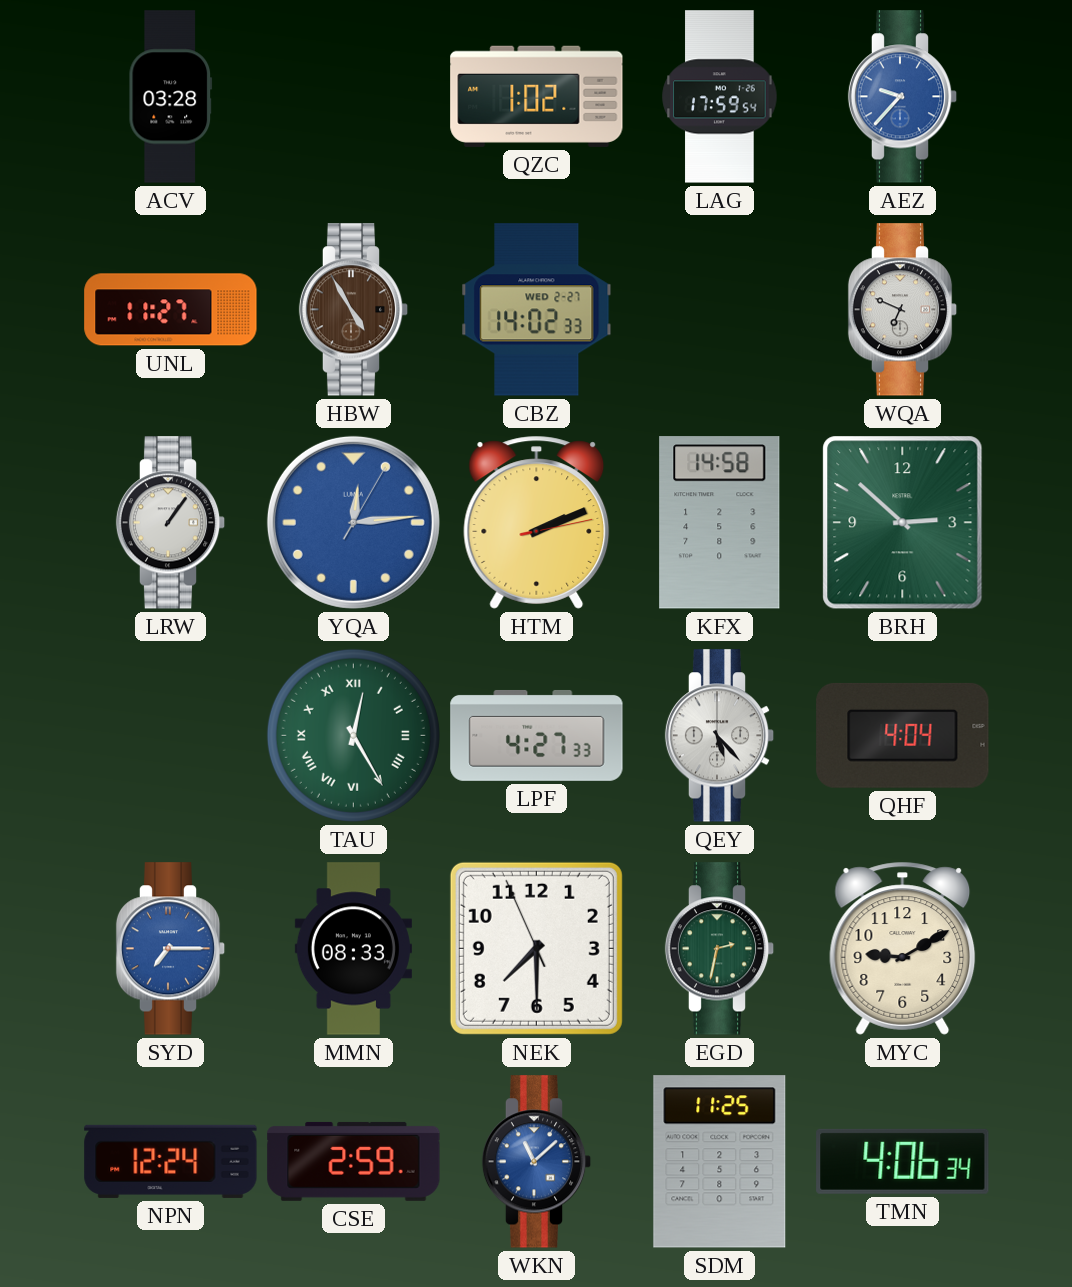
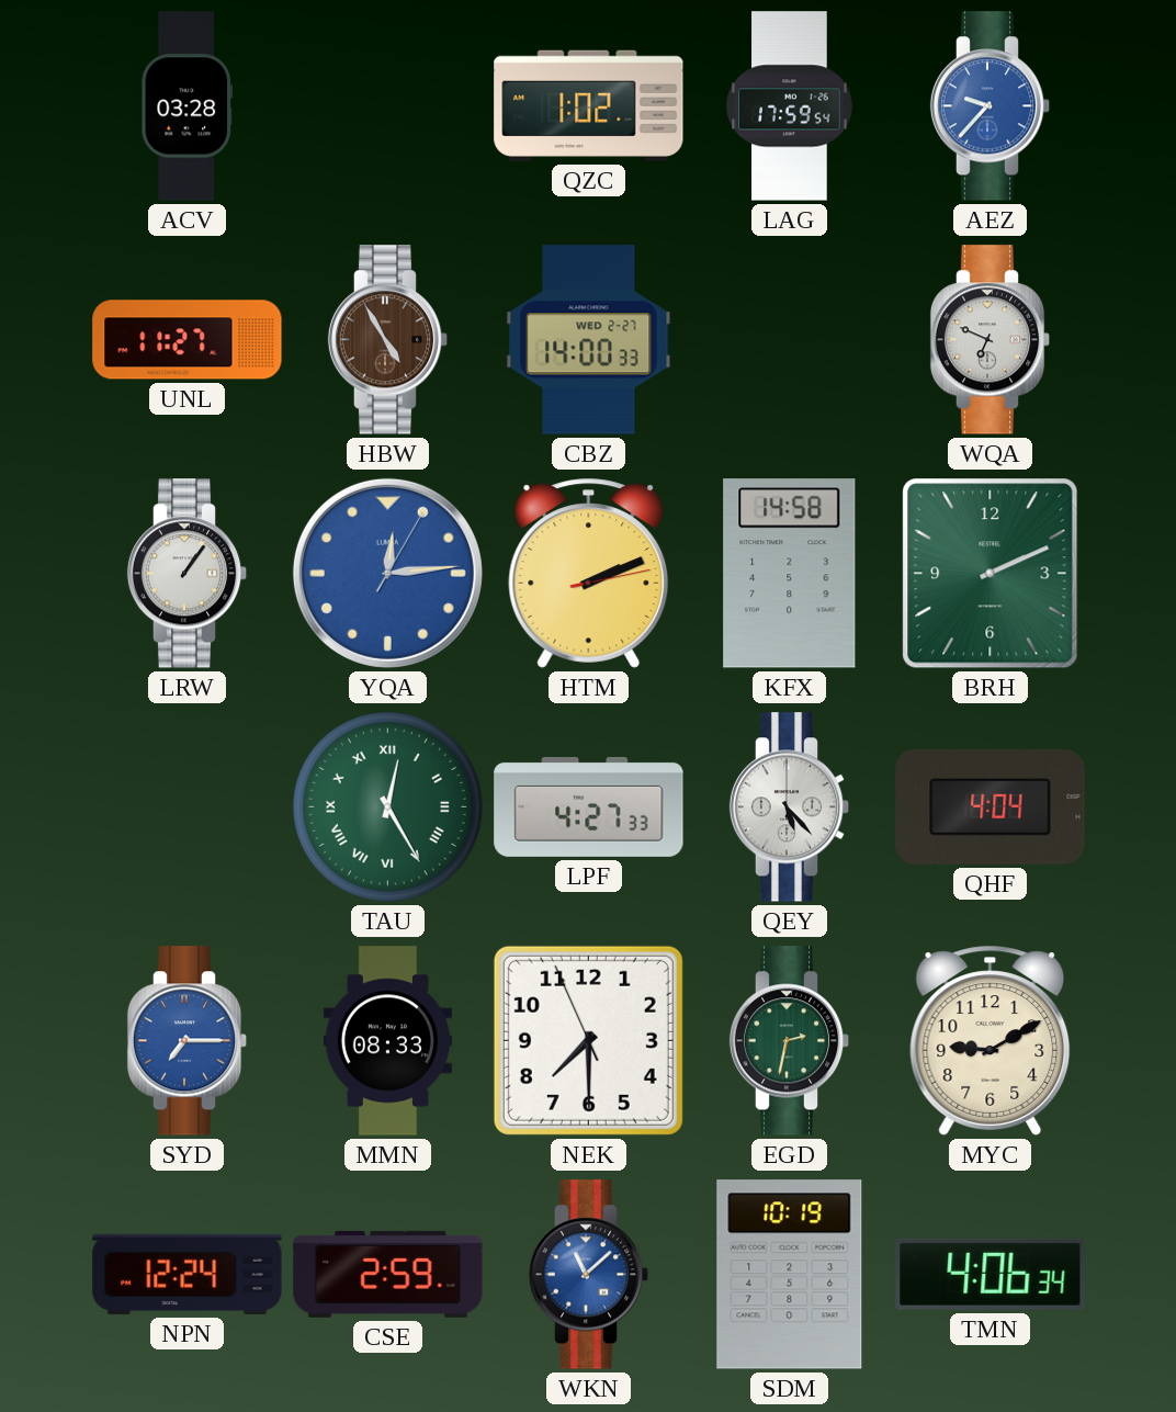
CBZ: 14:02 -> 14:00
BRH: 2:52 -> 2:11
SDM: 11:25 -> 10:19
